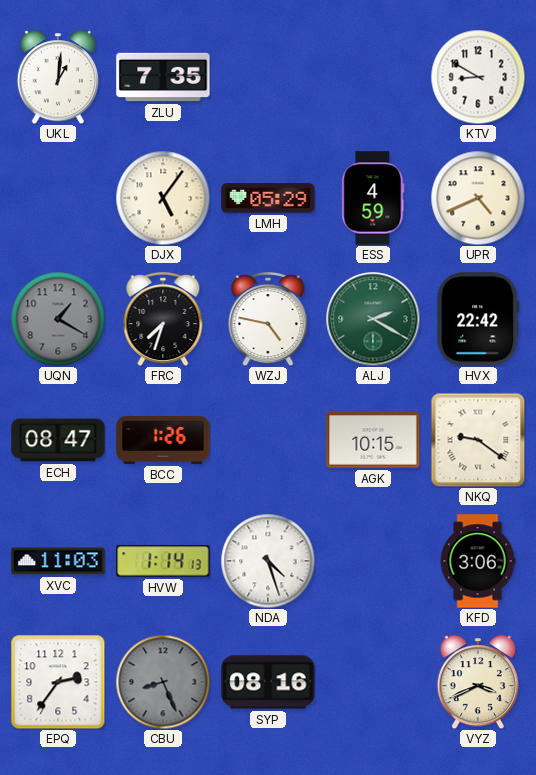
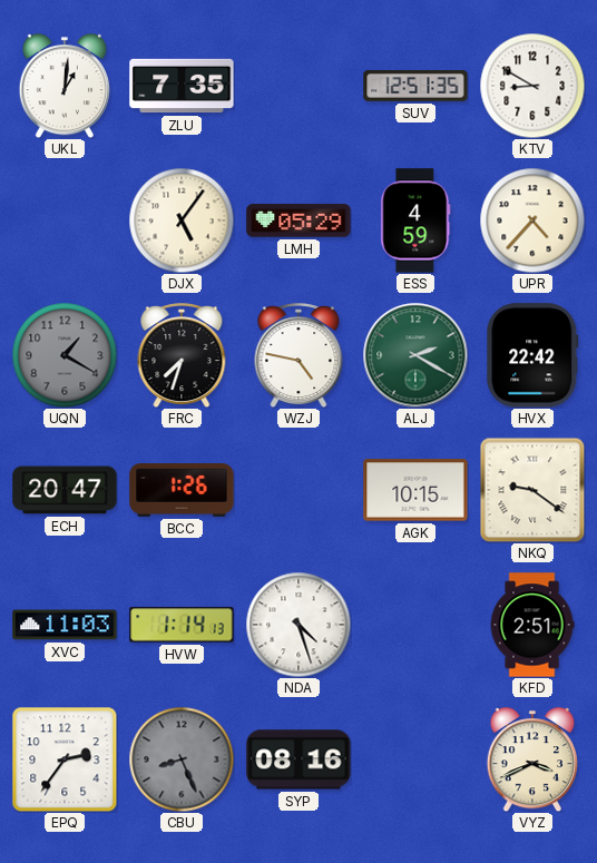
SUV: none -> 12:51
UPR: 4:41 -> 4:37
ECH: 08:47 -> 20:47
KFD: 3:06 -> 2:51
